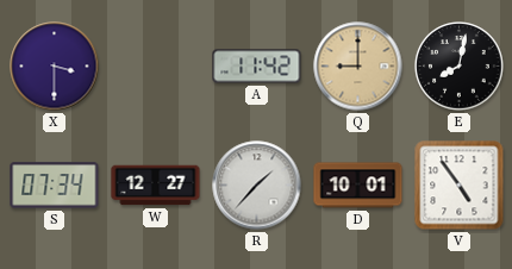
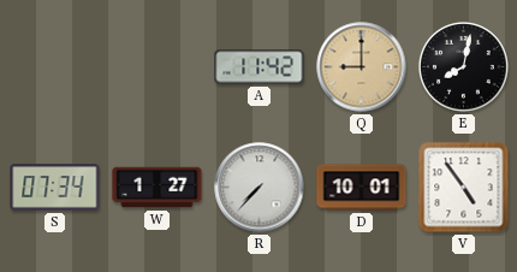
X: 3:30 -> none
W: 12:27 -> 1:27
R: 1:37 -> 7:37
